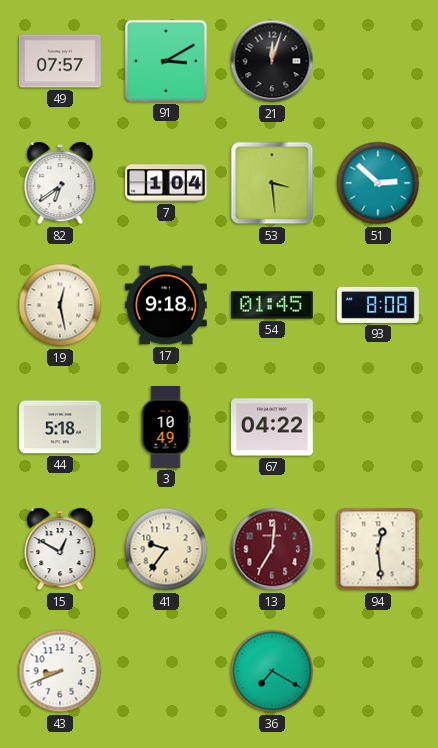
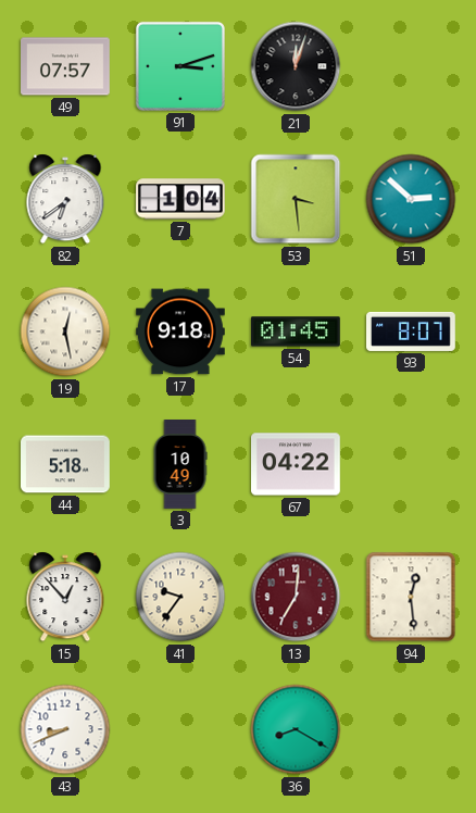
91: 3:10 -> 3:12
93: 8:08 -> 8:07
15: 12:50 -> 12:53
36: 7:20 -> 8:20
